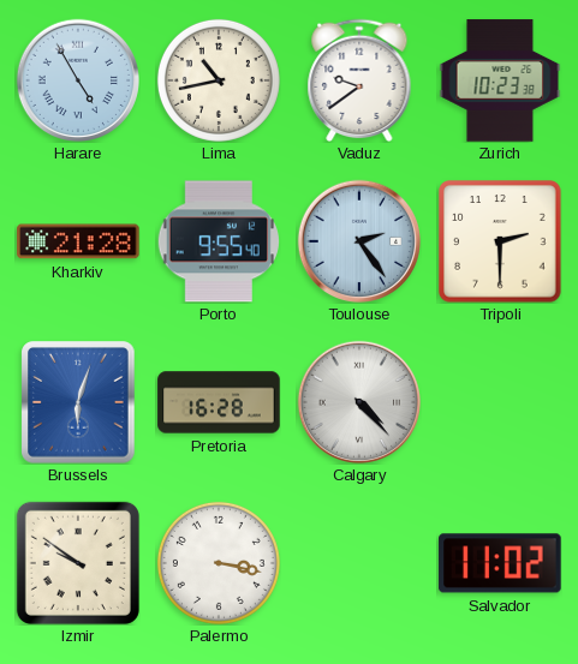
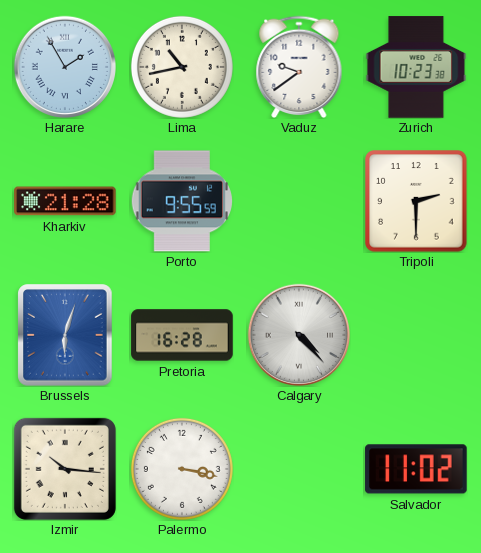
Harare: 4:55 -> 1:55
Porto: 9:55:40 -> 9:55:59
Toulouse: 2:24 -> none
Izmir: 9:51 -> 10:16
